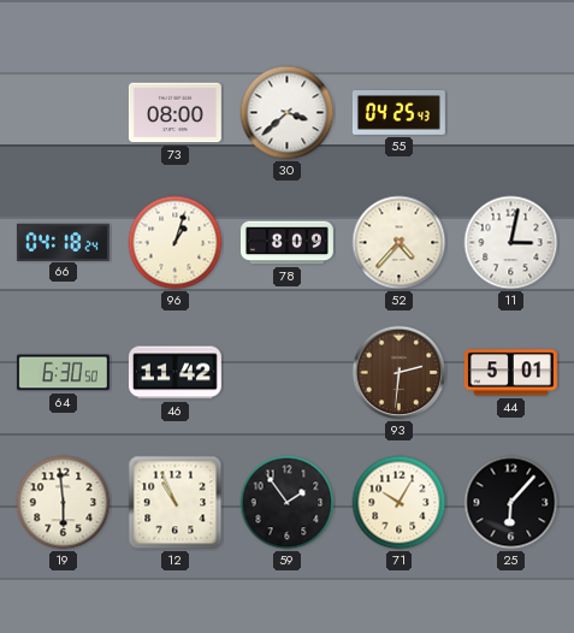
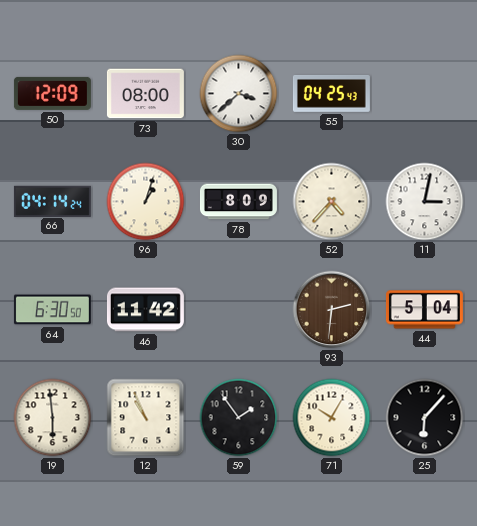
50: none -> 12:09
66: 04:18 -> 04:14
44: 5:01 -> 5:04
